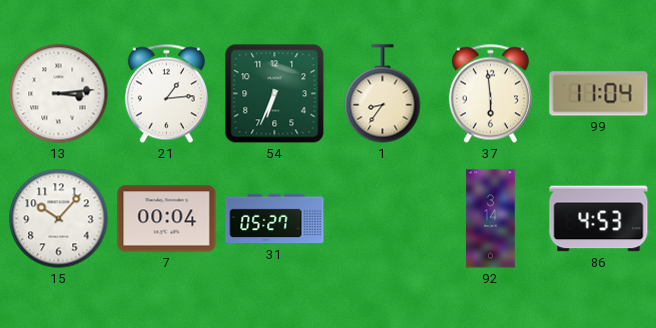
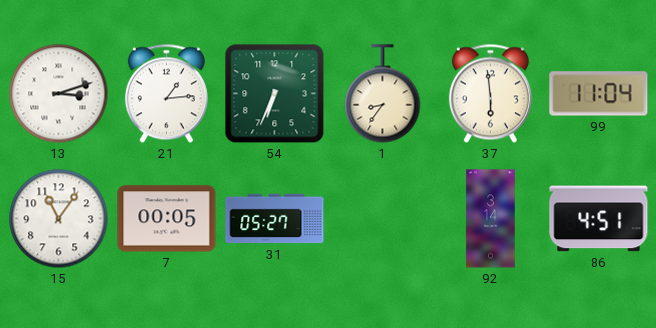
13: 3:14 -> 3:12
15: 10:07 -> 11:06
7: 00:04 -> 00:05
86: 4:53 -> 4:51
